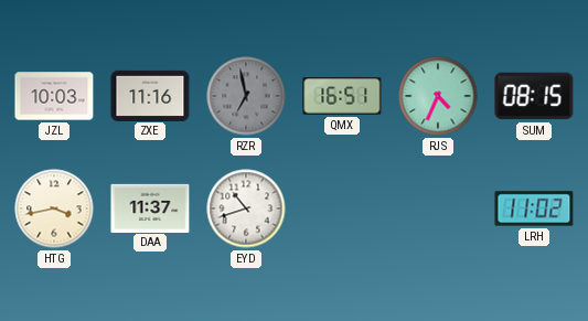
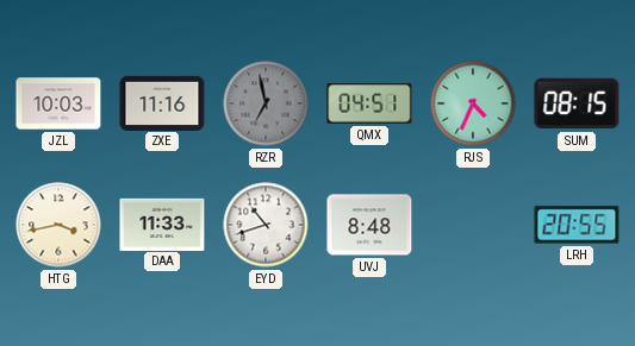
QMX: 16:51 -> 04:51
DAA: 11:37 -> 11:33
UVJ: none -> 8:48
LRH: 11:02 -> 20:55
